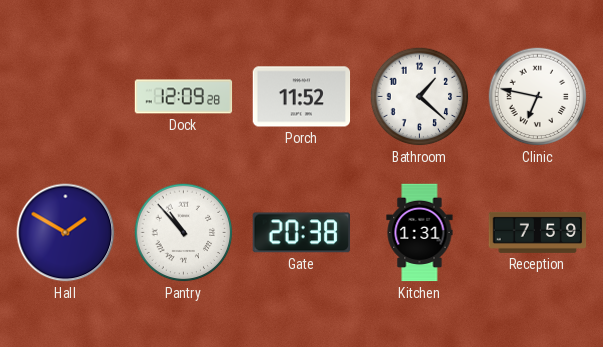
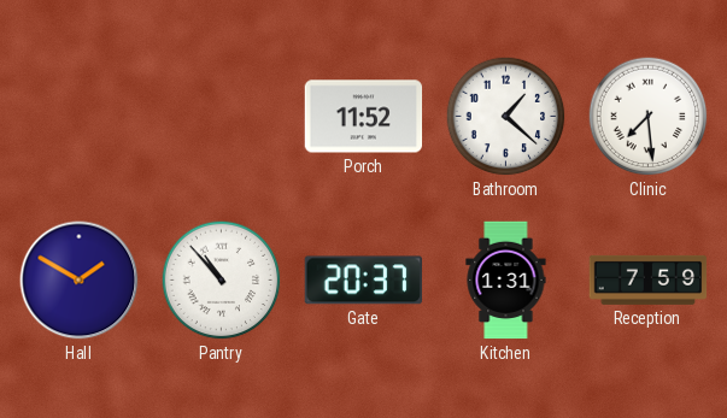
Dock: 12:09 -> none
Clinic: 6:47 -> 7:29
Gate: 20:38 -> 20:37
